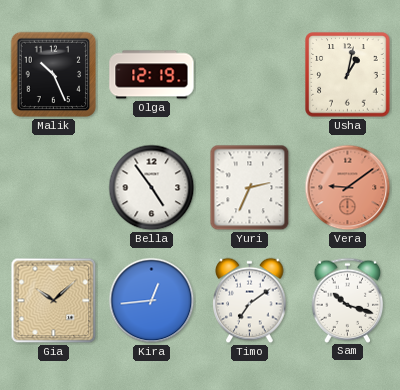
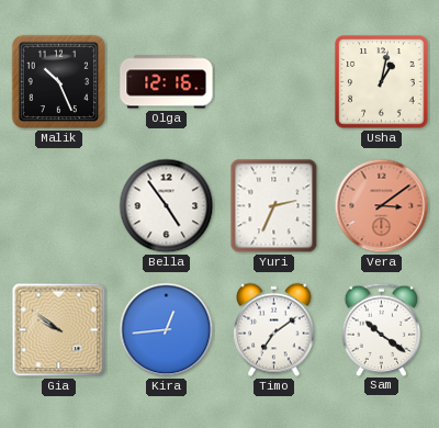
Olga: 12:19 -> 12:16
Vera: 9:09 -> 3:09
Gia: 10:08 -> 9:51
Sam: 10:18 -> 10:21
